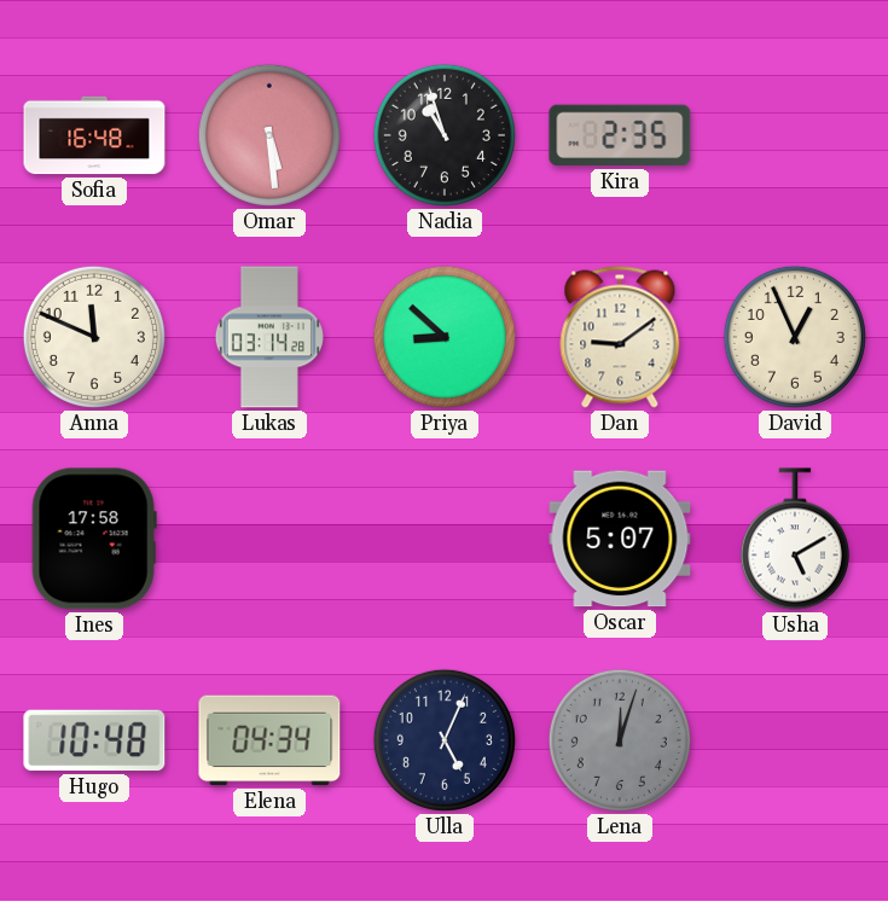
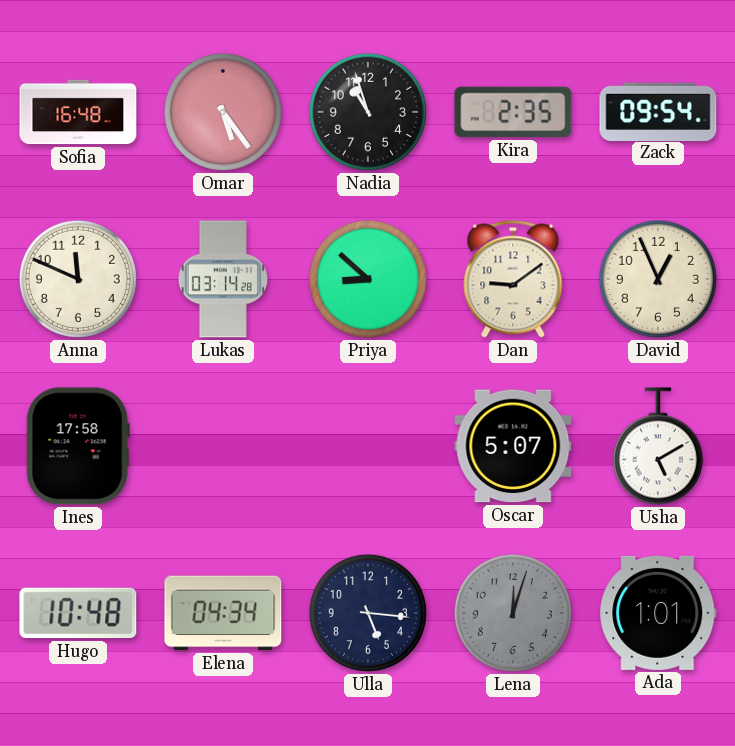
Omar: 5:29 -> 5:24
Zack: none -> 09:54
Ulla: 5:04 -> 5:16
Ada: none -> 1:01
